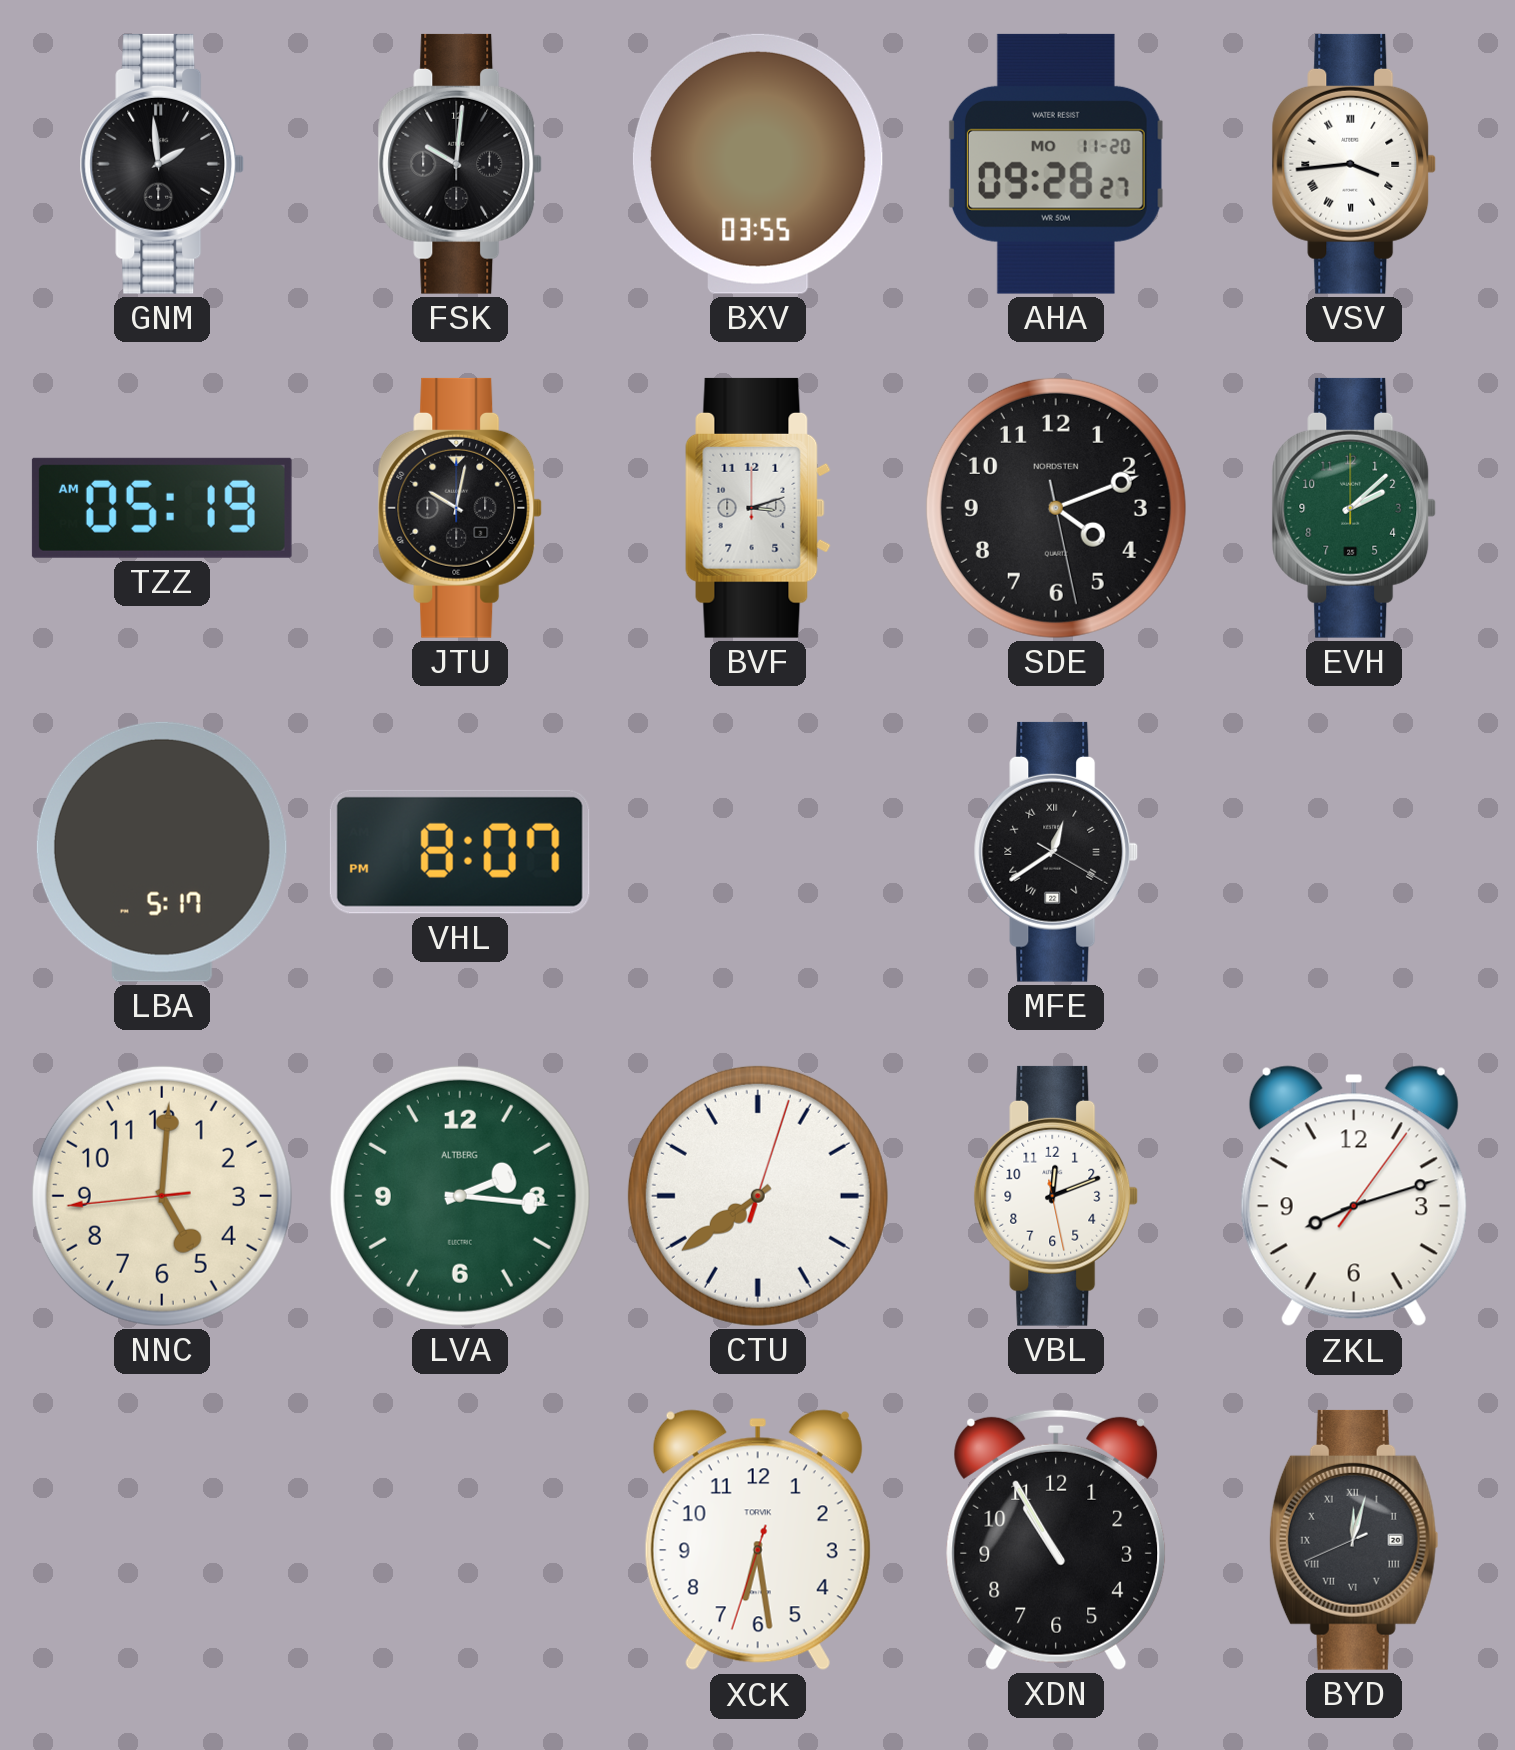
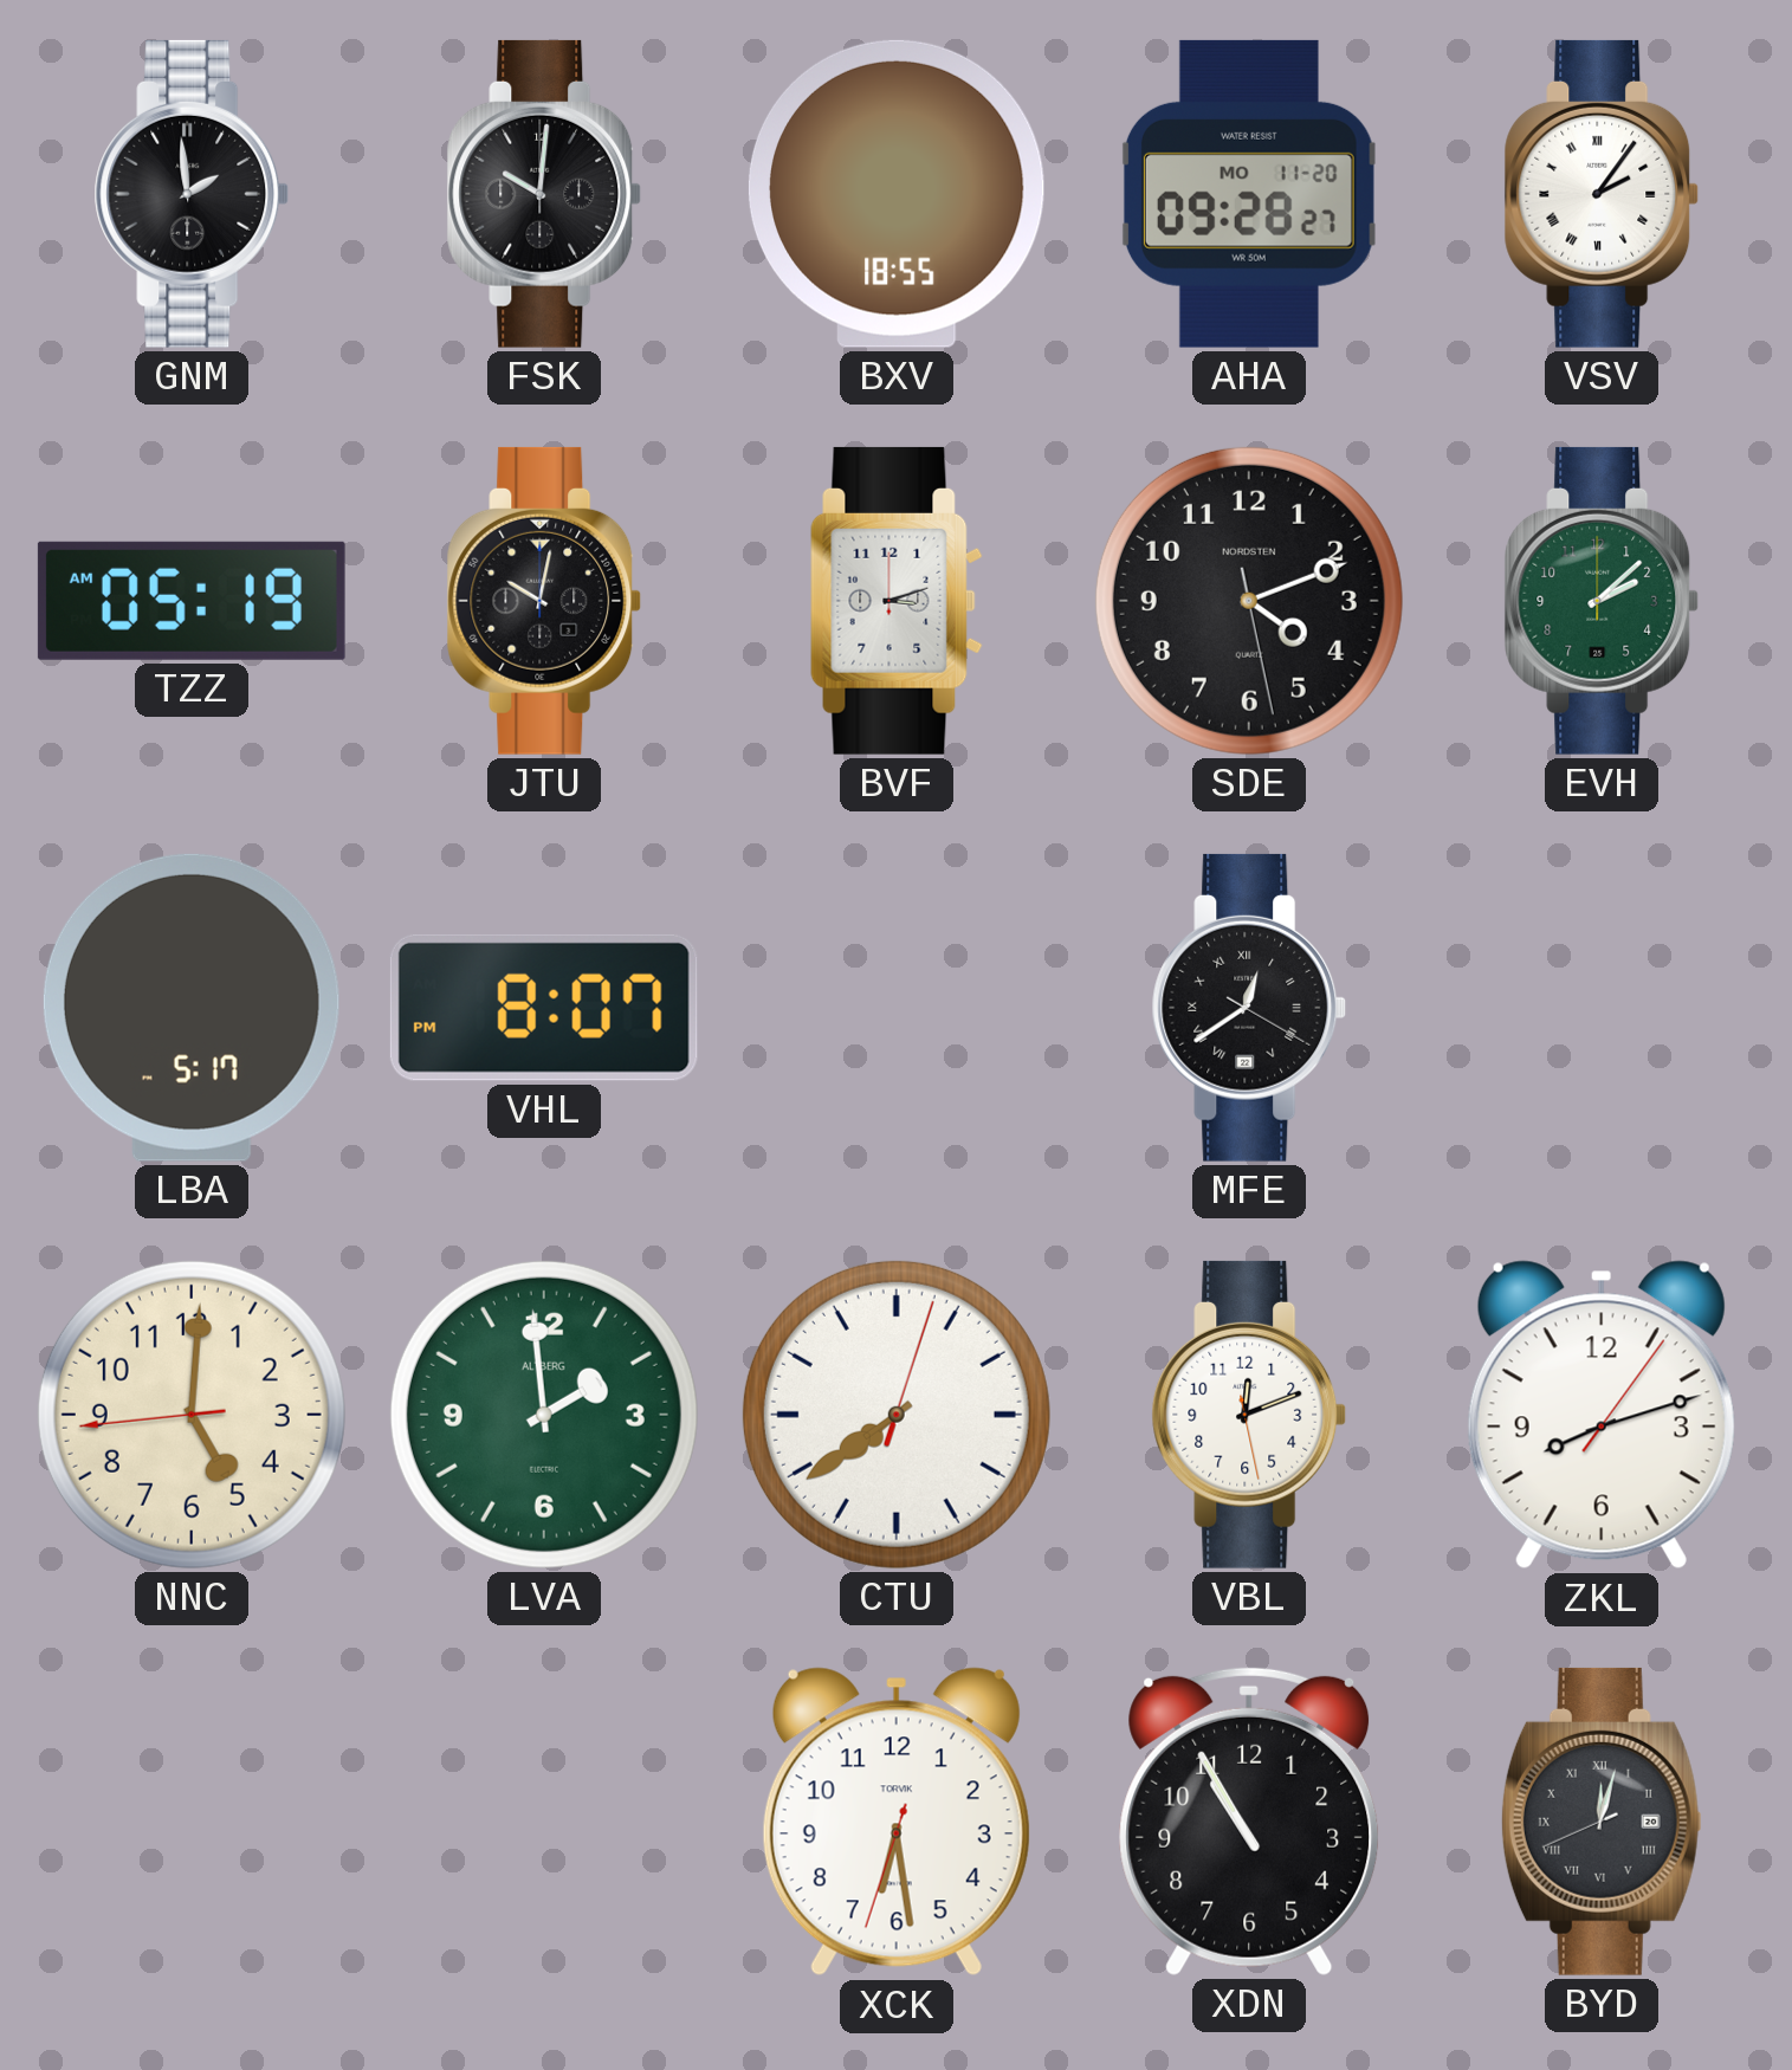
BXV: 03:55 -> 18:55
VSV: 3:44 -> 2:06
LVA: 2:16 -> 1:59
